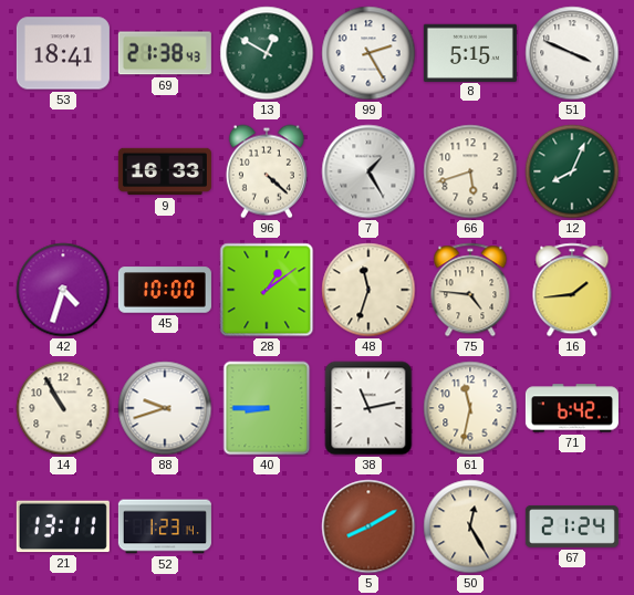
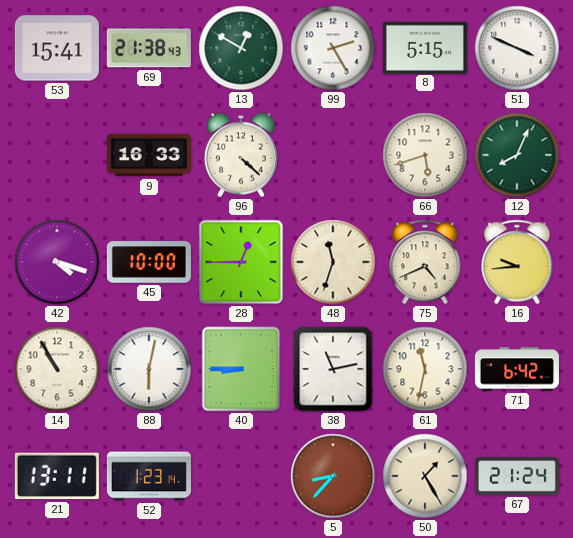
53: 18:41 -> 15:41
7: 1:25 -> none
42: 4:33 -> 4:18
28: 1:09 -> 12:45
75: 4:46 -> 4:41
16: 1:44 -> 9:44
88: 9:42 -> 6:02
5: 8:10 -> 8:37
50: 12:25 -> 1:25
